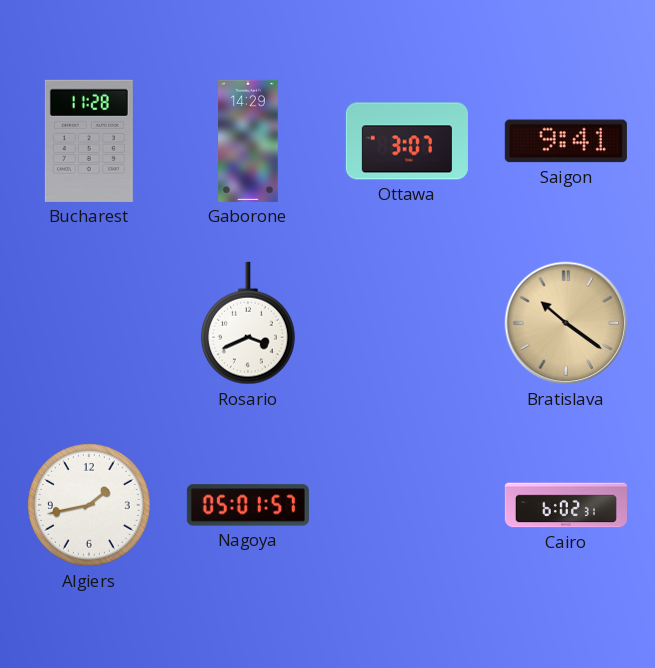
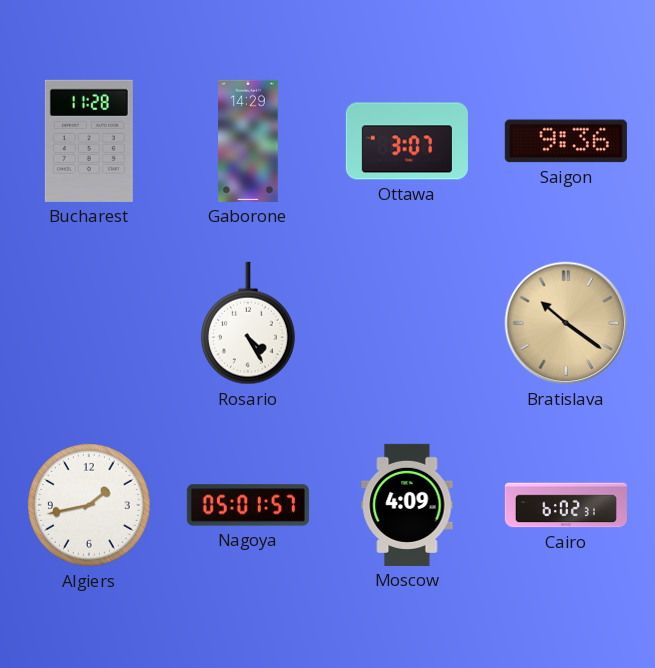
Saigon: 9:41 -> 9:36
Rosario: 3:41 -> 4:25
Moscow: none -> 4:09
